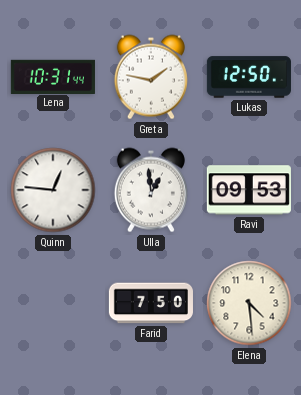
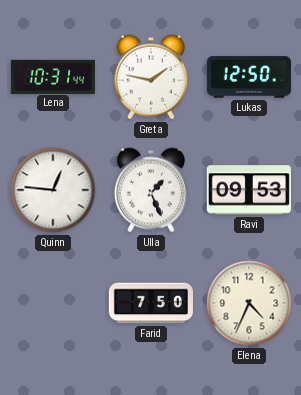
Ulla: 12:59 -> 1:26
Elena: 4:29 -> 4:34
